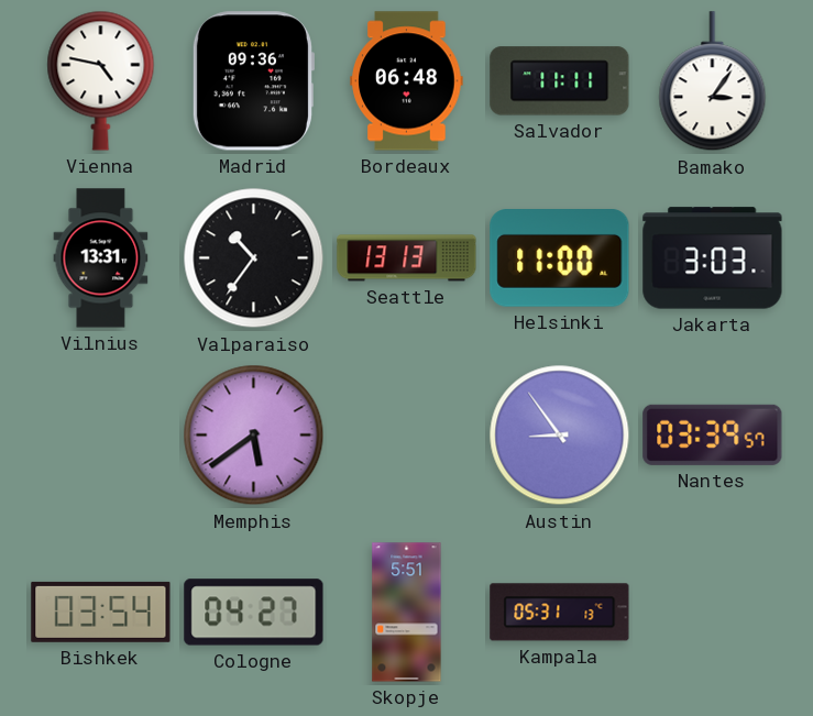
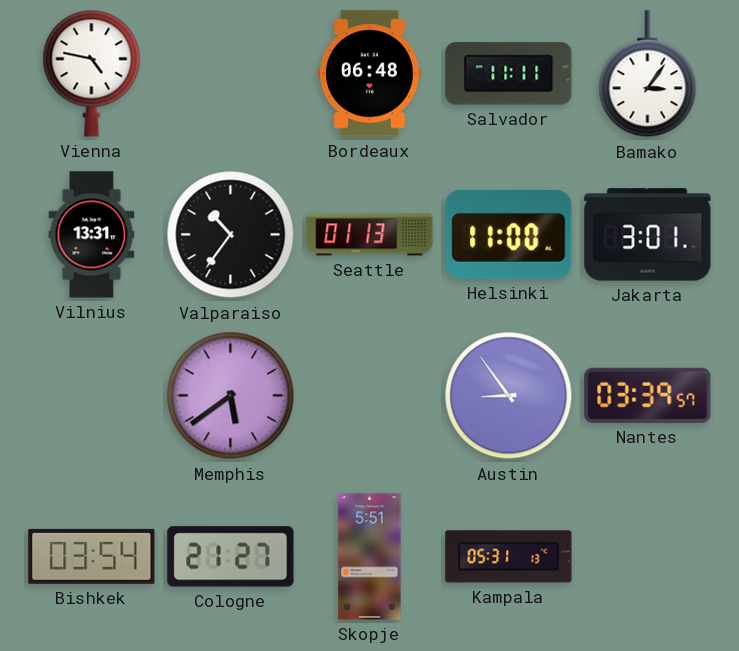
Madrid: 09:36 -> none
Seattle: 13:13 -> 01:13
Jakarta: 3:03 -> 3:01
Cologne: 04:27 -> 21:27
